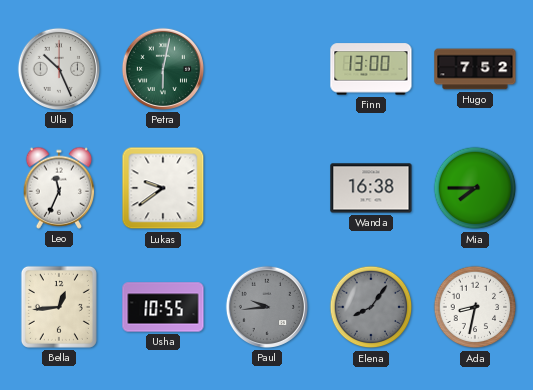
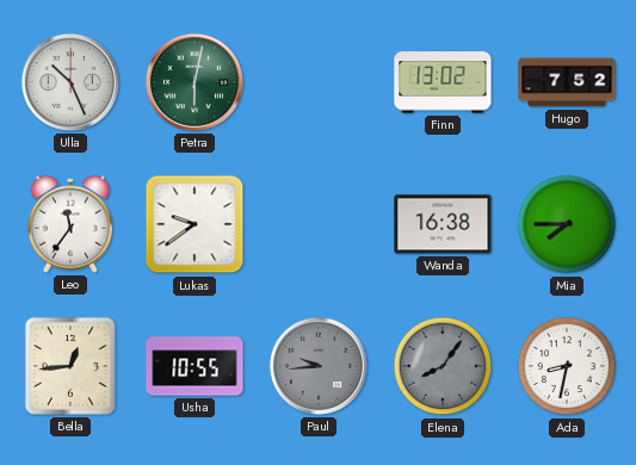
Finn: 13:00 -> 13:02
Leo: 11:34 -> 11:36
